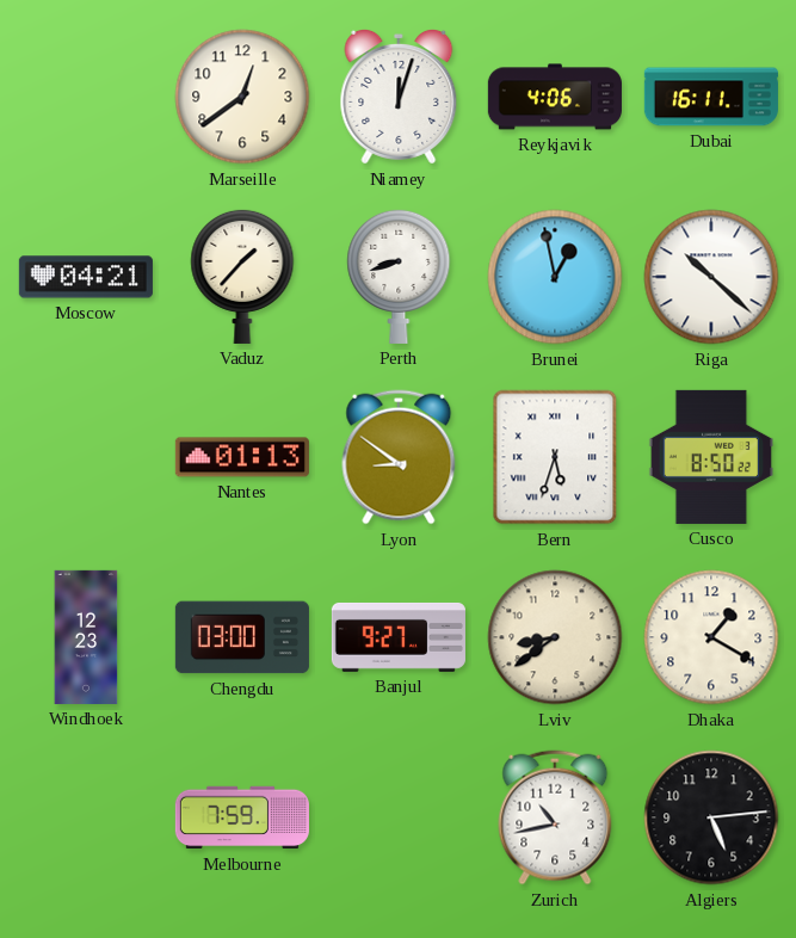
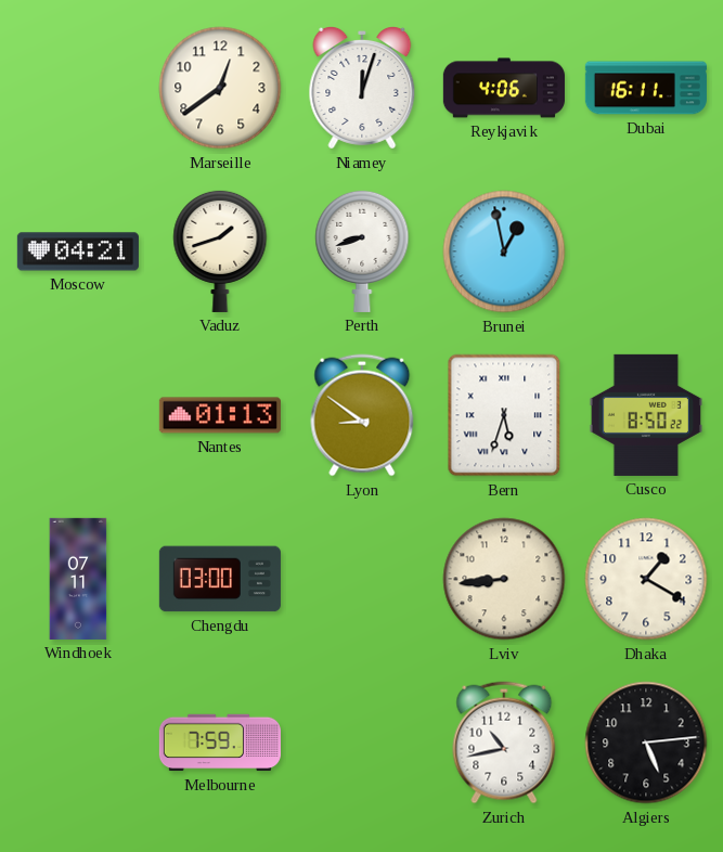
Vaduz: 1:37 -> 1:42
Riga: 10:22 -> none
Windhoek: 12:23 -> 07:11
Banjul: 9:27 -> none
Lviv: 8:39 -> 8:44
